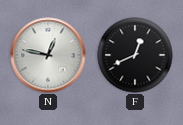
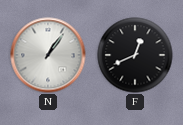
N: 12:47 -> 1:06
